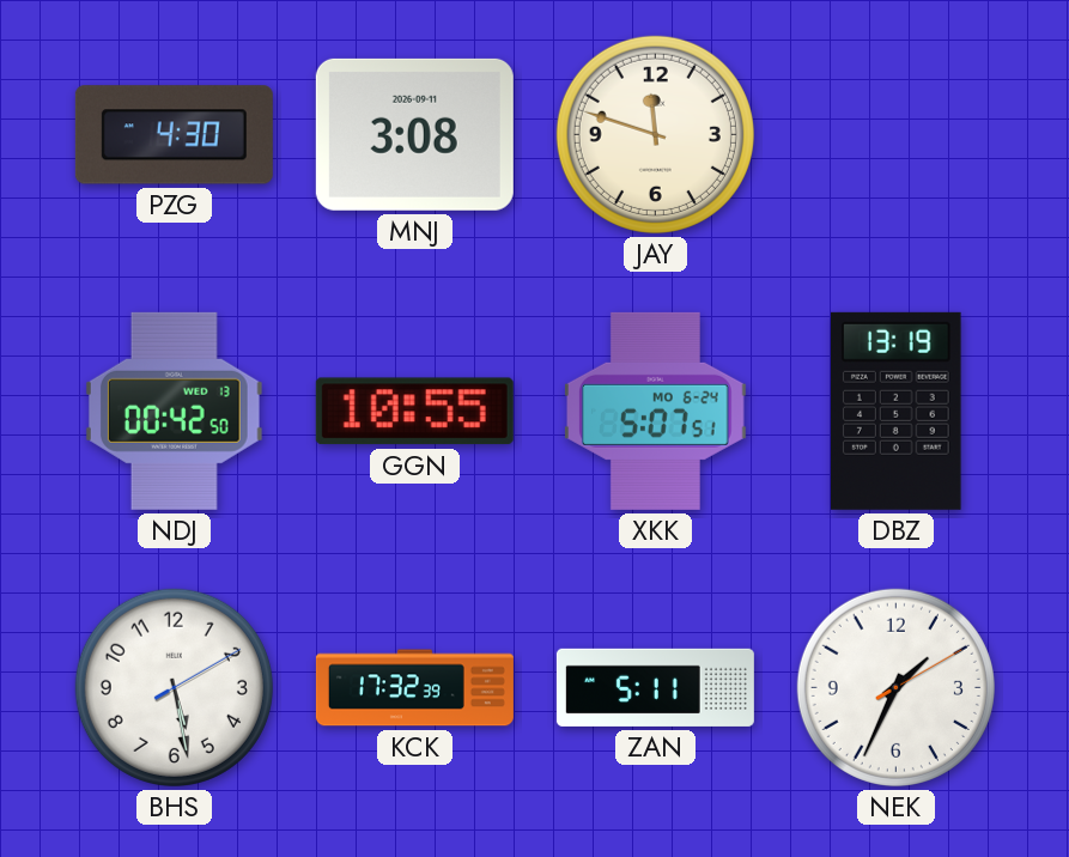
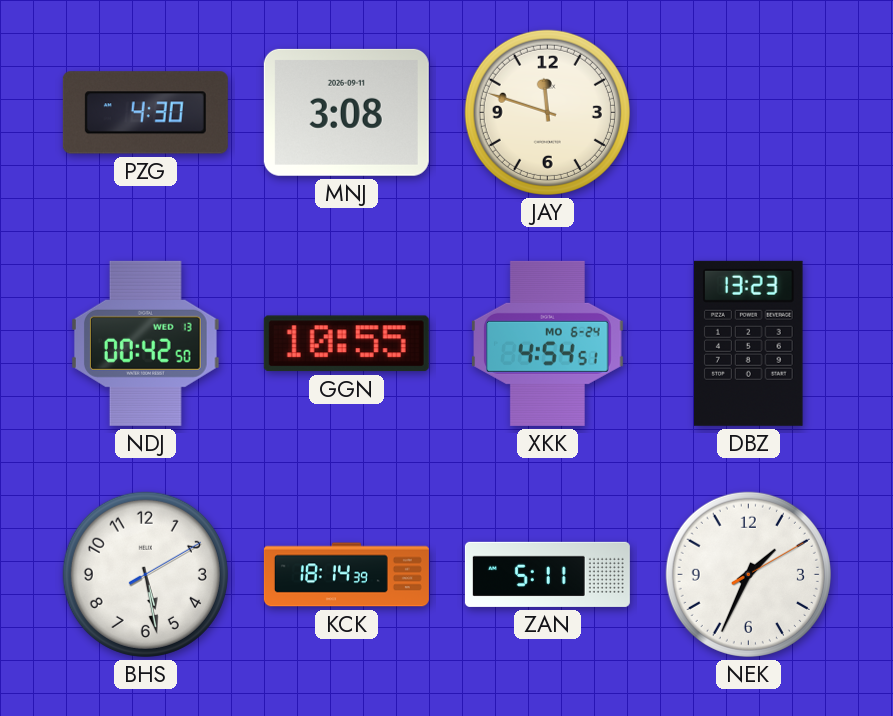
XKK: 5:07 -> 4:54
DBZ: 13:19 -> 13:23
KCK: 17:32 -> 18:14
